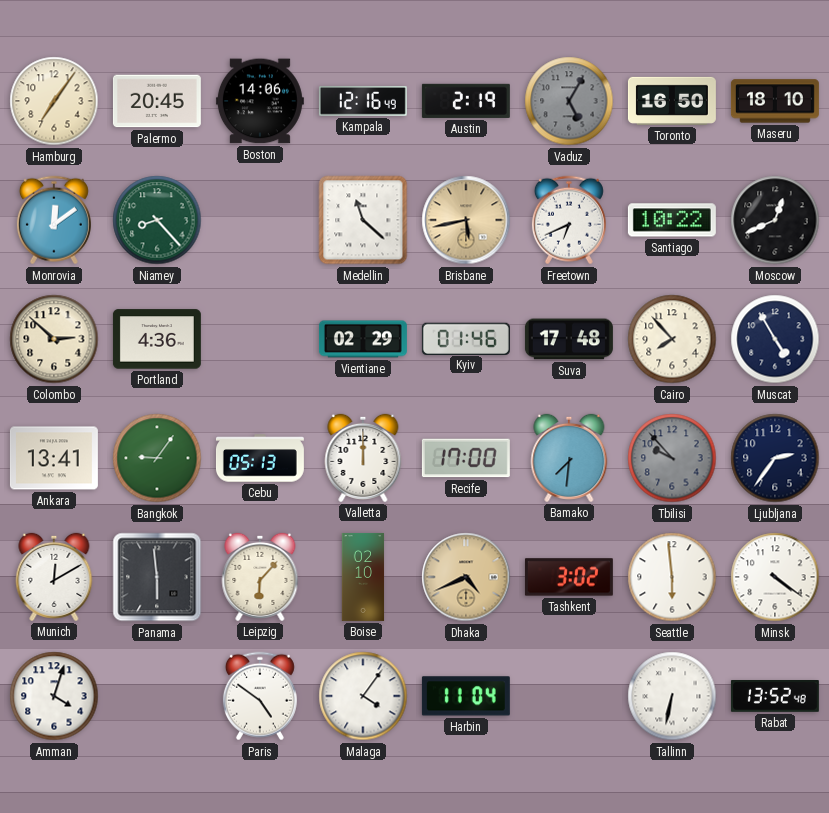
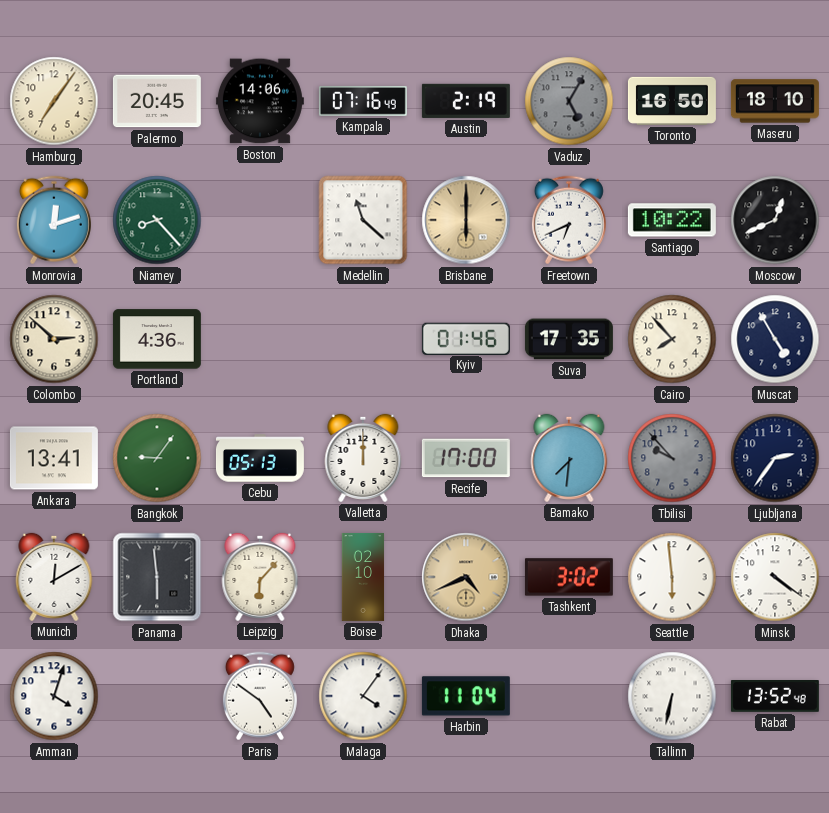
Kampala: 12:16 -> 07:16
Monrovia: 12:09 -> 12:12
Brisbane: 5:43 -> 6:00
Vientiane: 02:29 -> none
Suva: 17:48 -> 17:35
